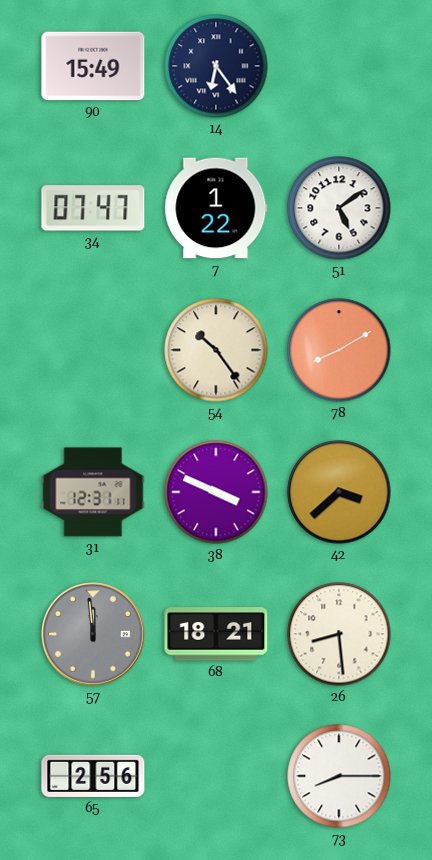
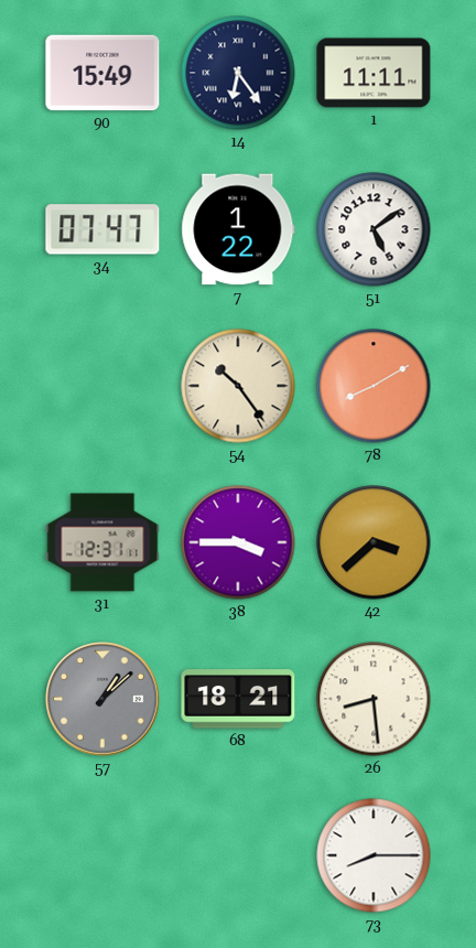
1: none -> 11:11
38: 3:49 -> 3:45
57: 11:59 -> 1:08
65: 2:56 -> none
